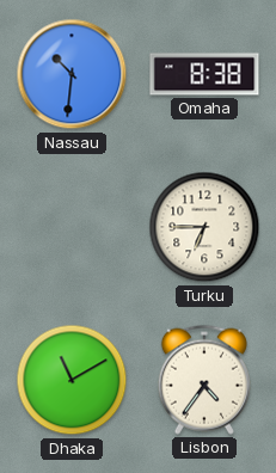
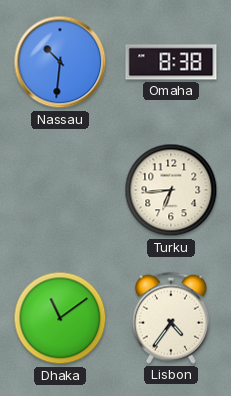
Turku: 6:45 -> 6:44
Dhaka: 11:10 -> 11:09
